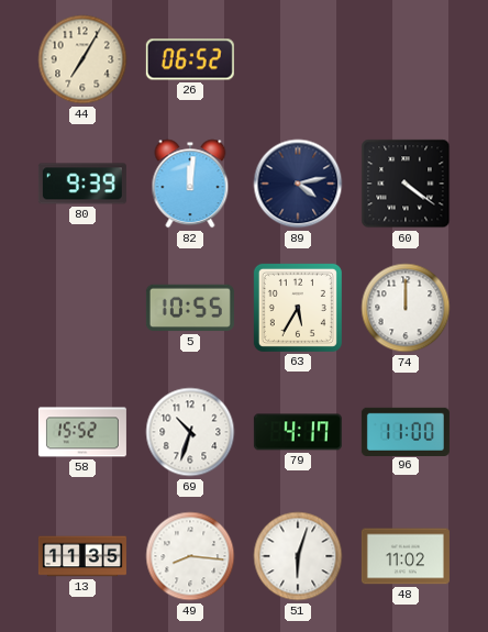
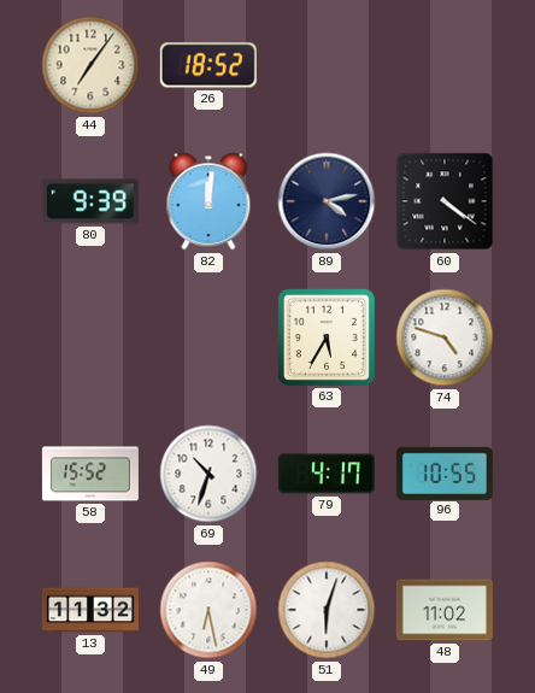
44: 7:05 -> 7:06
26: 06:52 -> 18:52
5: 10:55 -> none
74: 12:00 -> 4:48
96: 11:00 -> 10:55
13: 11:35 -> 11:32
49: 8:16 -> 6:28
